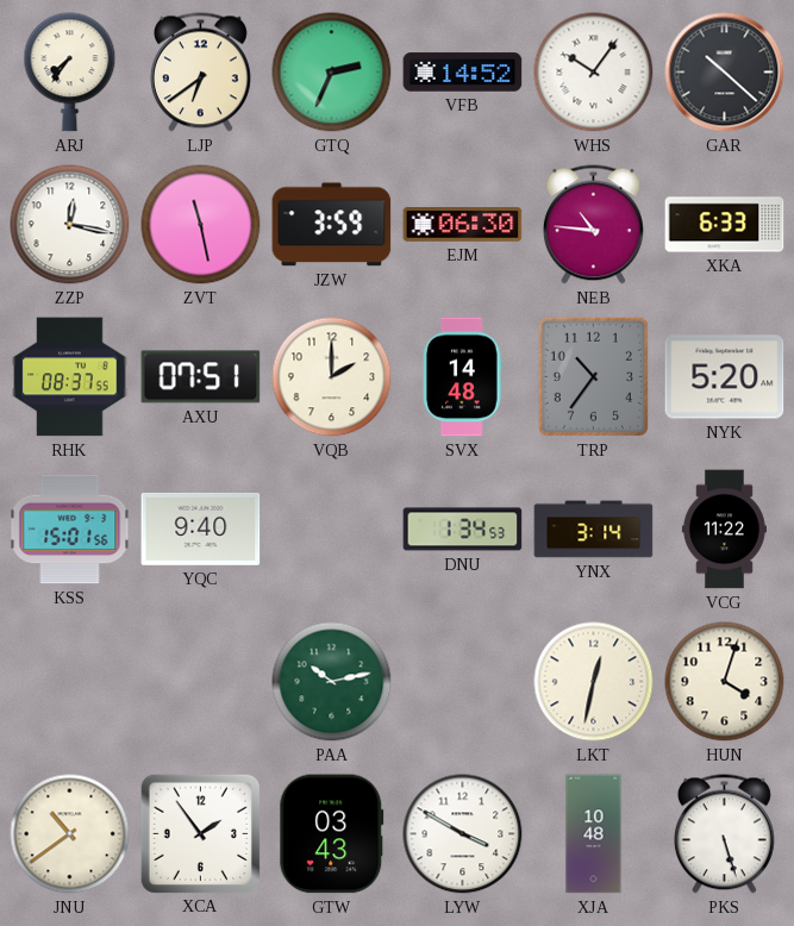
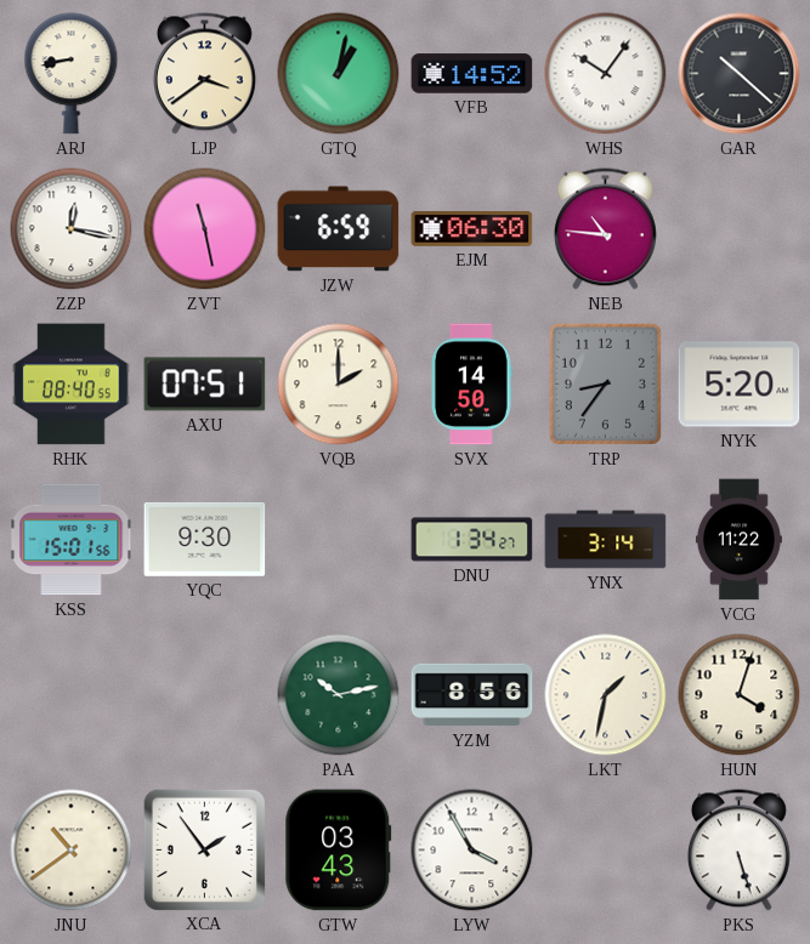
ARJ: 7:36 -> 8:43
LJP: 6:39 -> 3:39
GTQ: 2:34 -> 1:02
JZW: 3:59 -> 6:59
XKA: 6:33 -> none
RHK: 08:37 -> 08:40
SVX: 14:48 -> 14:50
TRP: 10:36 -> 8:36
YQC: 9:40 -> 9:30
DNU: 1:34:53 -> 1:34:27
YZM: none -> 8:56
LKT: 12:32 -> 1:32
LYW: 3:50 -> 3:55
XJA: 10:48 -> none
